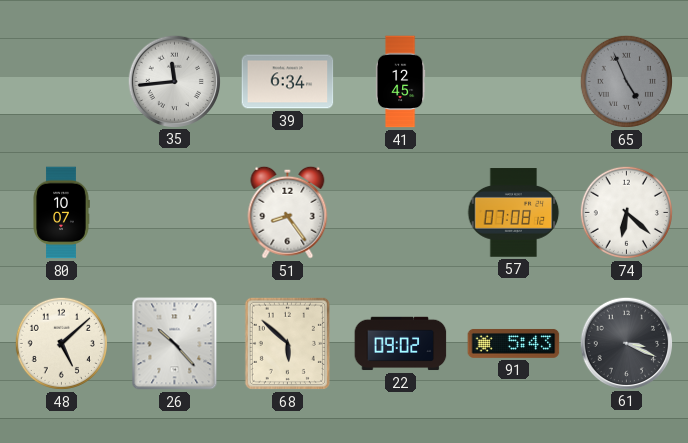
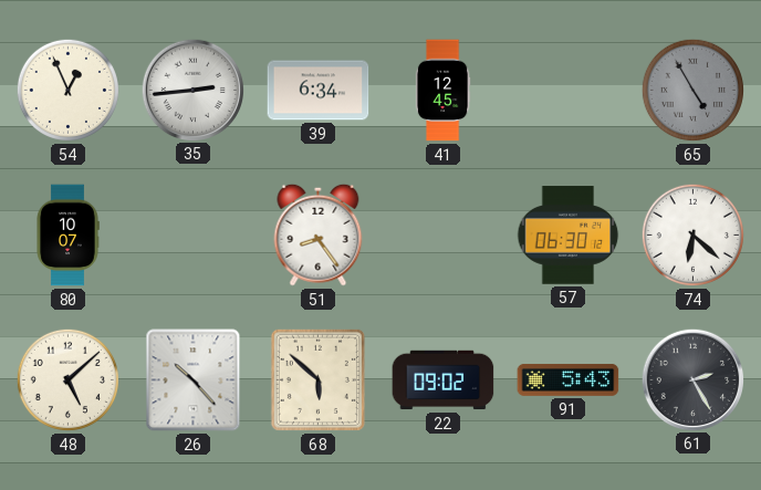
54: none -> 12:56
35: 11:44 -> 2:44
65: 4:56 -> 4:55
57: 07:08 -> 06:30
61: 3:19 -> 2:25
